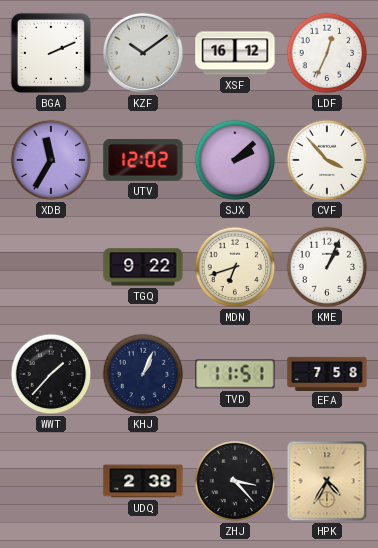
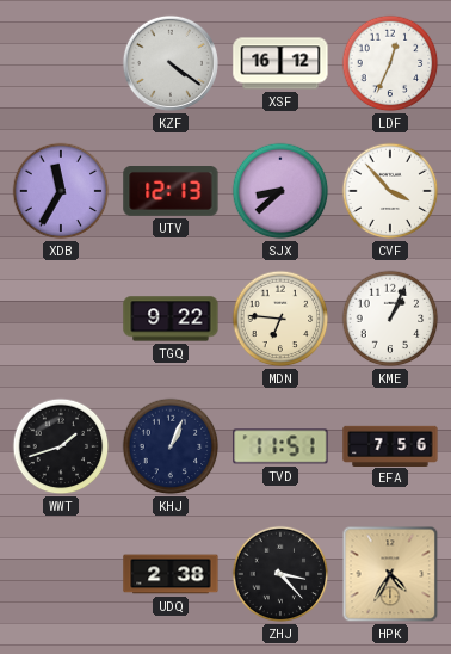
BGA: 2:11 -> none
KZF: 10:09 -> 4:21
UTV: 12:02 -> 12:13
SJX: 2:08 -> 8:38
MDN: 6:42 -> 6:46
WWT: 1:37 -> 1:42
EFA: 7:58 -> 7:56
